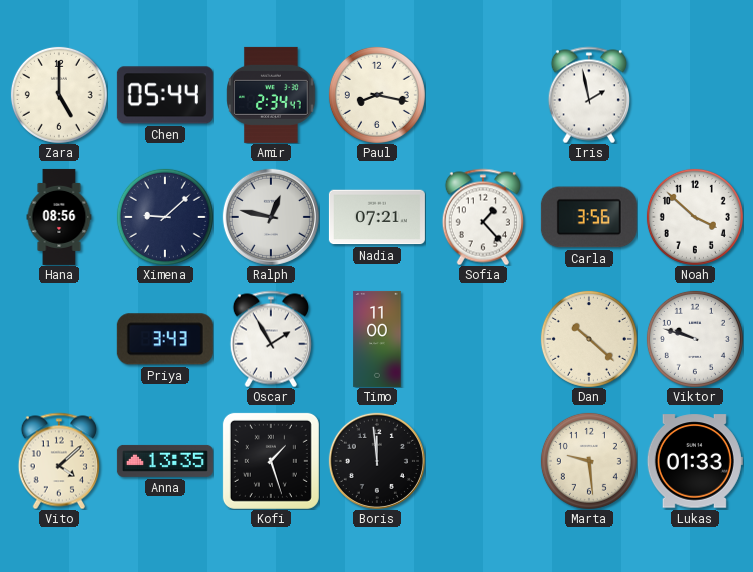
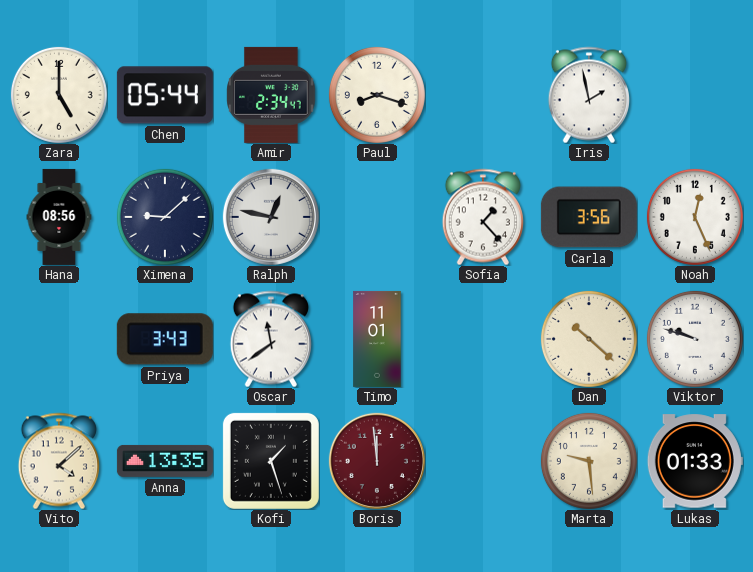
Paul: 8:17 -> 8:18
Nadia: 07:21 -> none
Noah: 3:52 -> 12:26
Oscar: 1:55 -> 11:39
Timo: 11:00 -> 11:01
Boris dial: black -> burgundy
